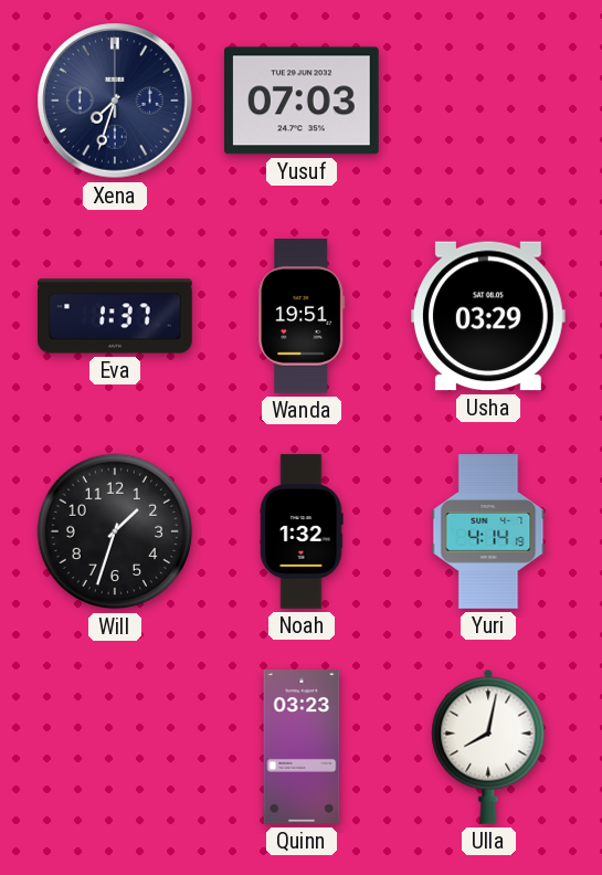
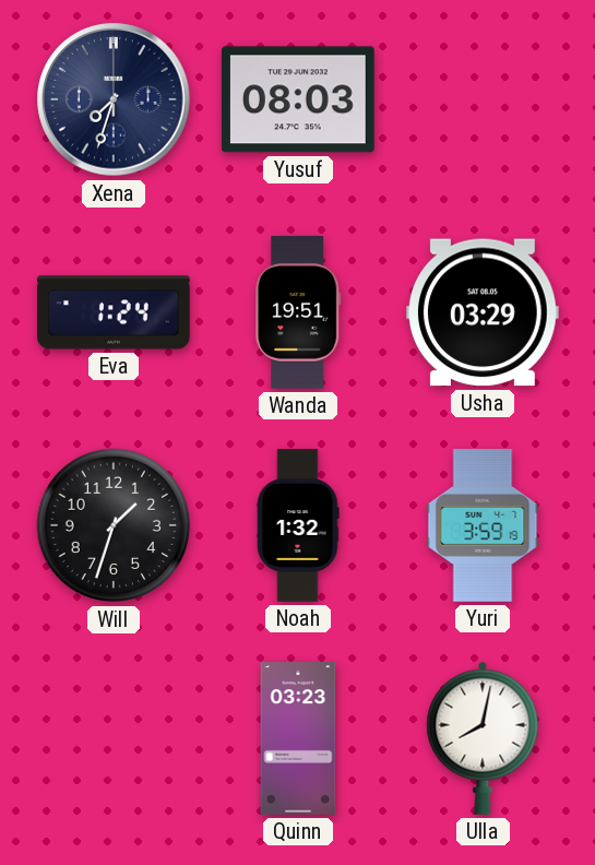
Yusuf: 07:03 -> 08:03
Eva: 1:37 -> 1:24
Yuri: 4:14 -> 3:59
